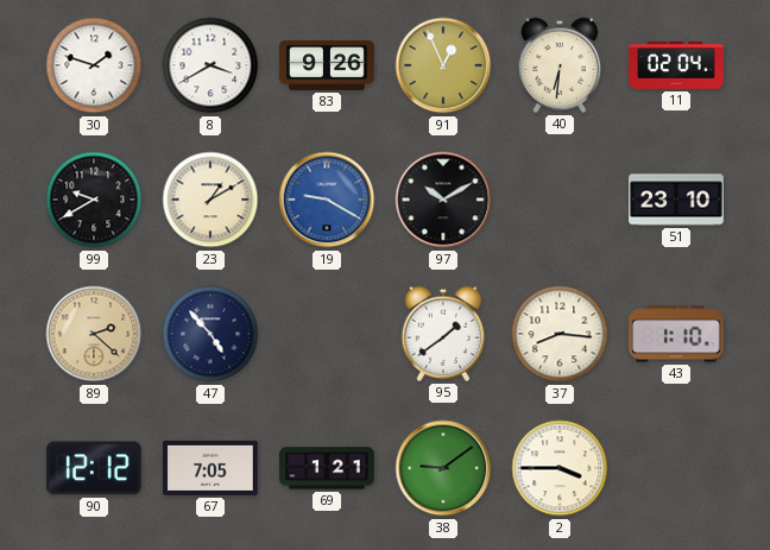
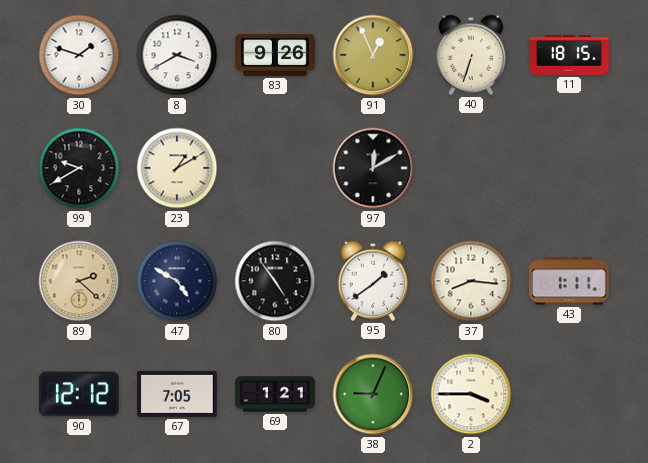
40: 6:31 -> 6:33
11: 02:04 -> 18:15
19: 9:20 -> none
97: 10:10 -> 12:10
51: 23:10 -> none
47: 4:53 -> 4:50
80: none -> 4:54
43: 1:10 -> 1:11
38: 9:09 -> 9:04
